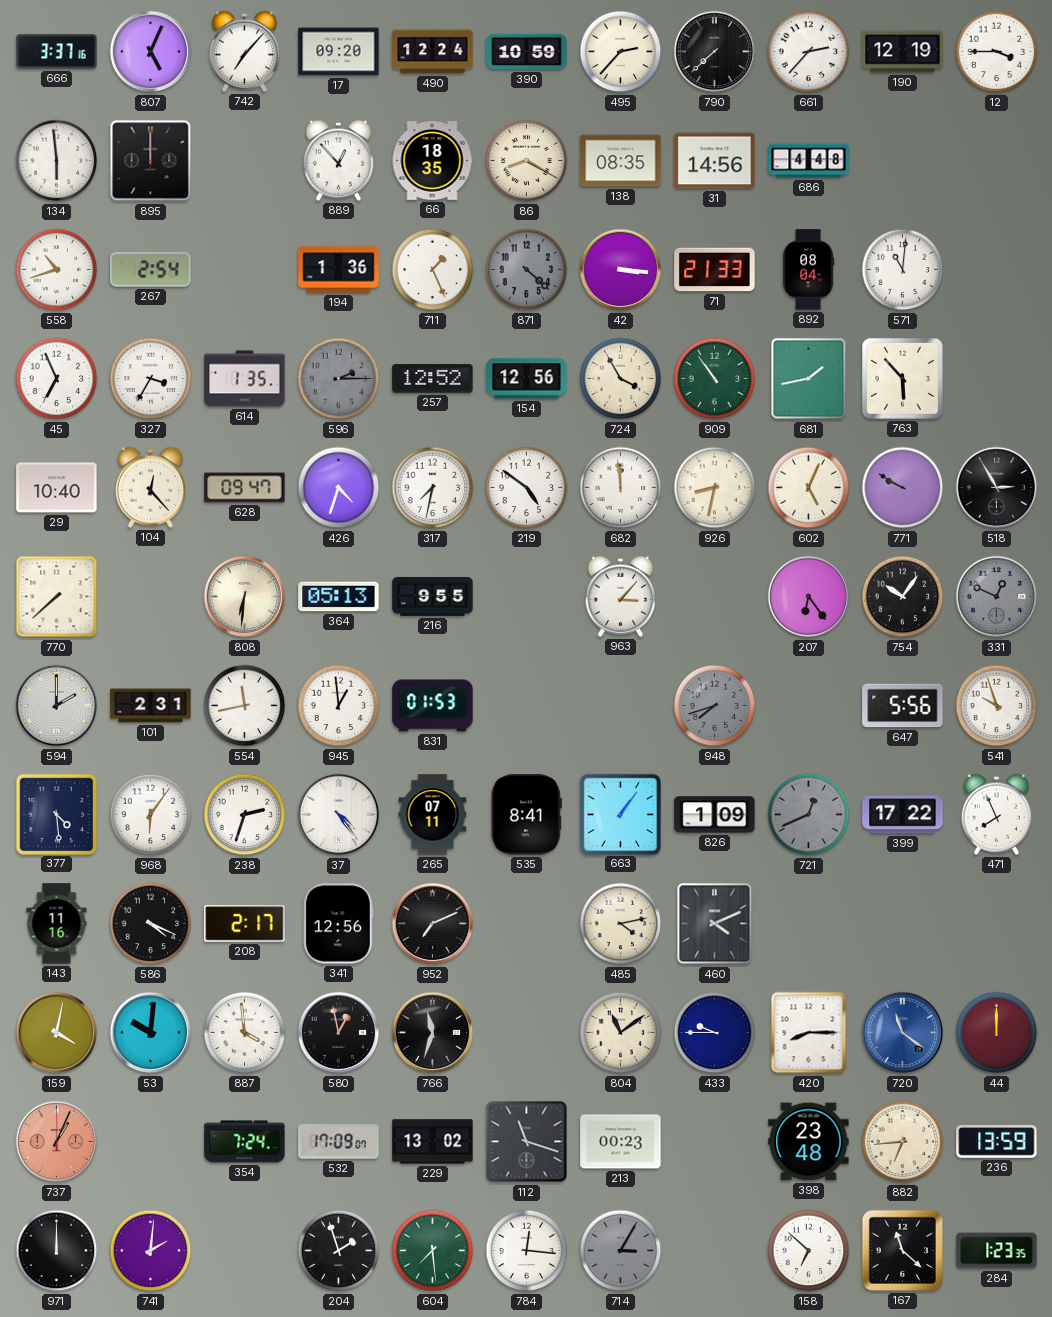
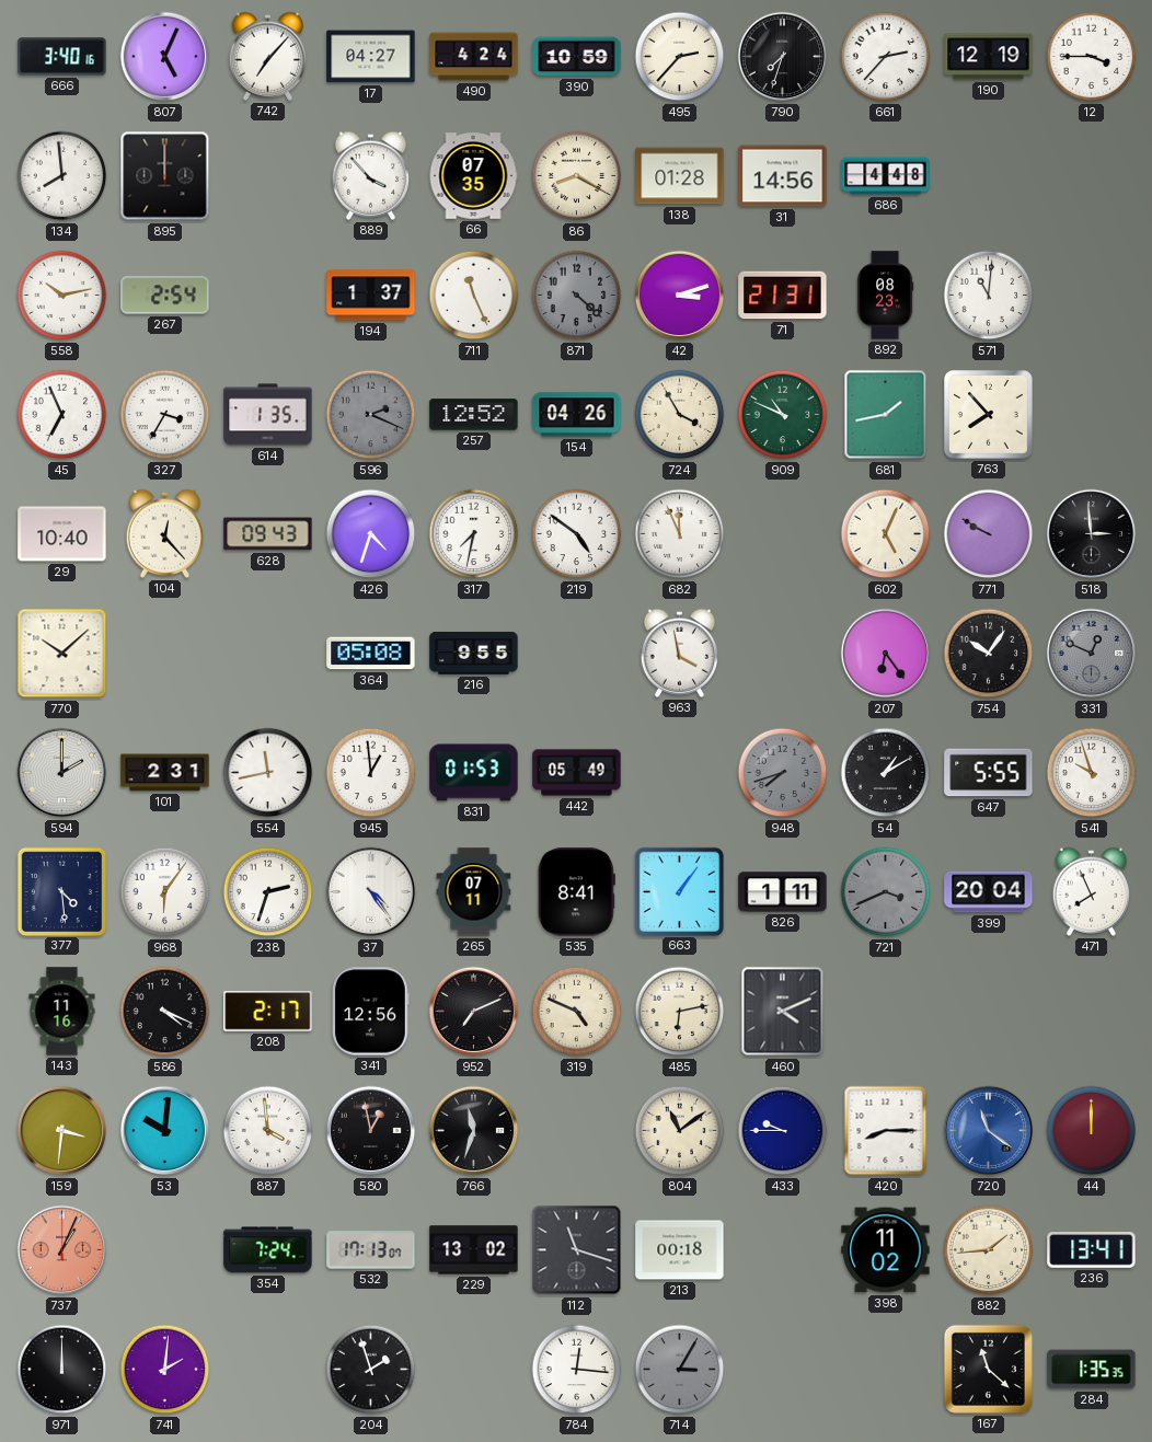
666: 3:37 -> 3:40
17: 09:20 -> 04:27
490: 12:24 -> 4:24
790: 7:38 -> 7:33
134: 5:59 -> 7:59
889: 12:53 -> 3:53
66: 18:35 -> 07:35
138: 08:35 -> 01:28
558: 10:42 -> 10:13
194: 1:36 -> 1:37
711: 1:26 -> 11:26
42: 3:16 -> 3:12
71: 21:33 -> 21:31
892: 08:04 -> 08:23
596: 2:15 -> 2:19
154: 12:56 -> 04:26
909: 10:54 -> 10:49
763: 5:53 -> 7:53
628: 09:47 -> 09:43
682: 11:59 -> 11:56
926: 8:32 -> none
518: 2:55 -> 2:59
770: 7:38 -> 10:08
808: 6:31 -> none
364: 05:13 -> 05:08
963: 3:07 -> 3:58
442: none -> 05:49
54: none -> 1:10
647: 5:56 -> 5:55
826: 1:09 -> 1:11
721: 12:41 -> 3:41
399: 17:22 -> 20:04
319: none -> 4:49
485: 4:13 -> 6:13
159: 4:02 -> 3:31
532: 17:09 -> 17:13
213: 00:23 -> 00:18
398: 23:48 -> 11:02
882: 6:44 -> 1:44
236: 13:59 -> 13:41
604: 7:29 -> none
158: 6:52 -> none
284: 1:23 -> 1:35
